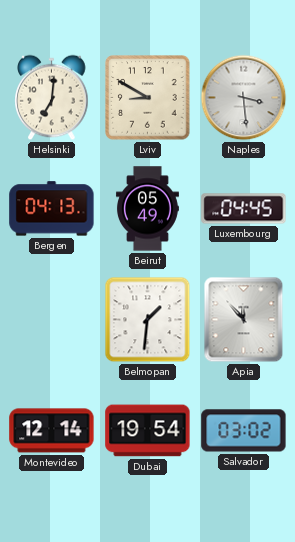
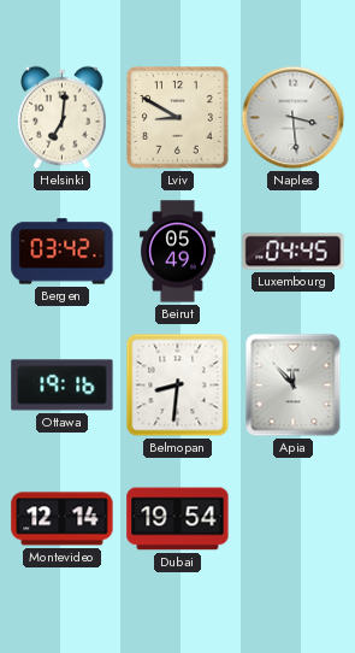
Bergen: 04:13 -> 03:42
Ottawa: none -> 19:16
Belmopan: 1:31 -> 8:31
Salvador: 03:02 -> none
